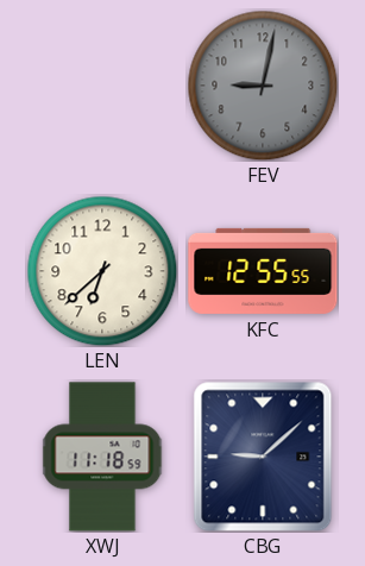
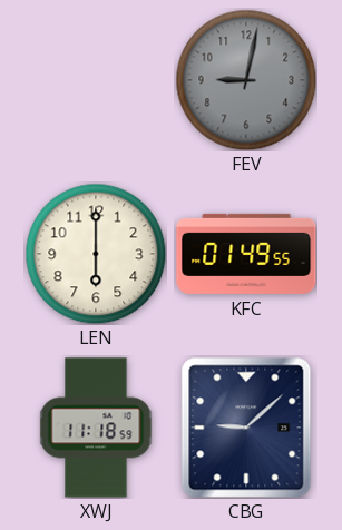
LEN: 6:38 -> 6:00
KFC: 12:55 -> 01:49
